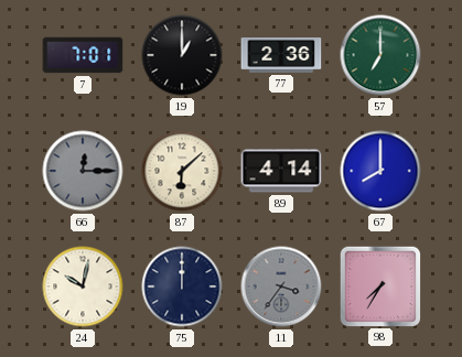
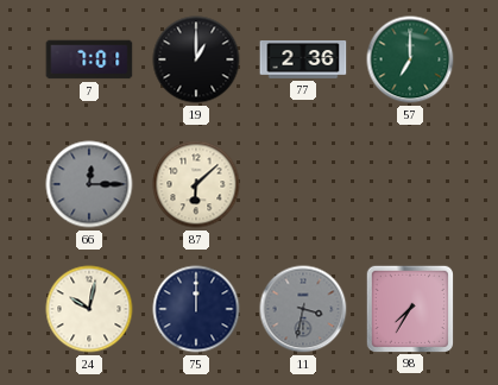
89: 4:14 -> none
67: 8:00 -> none
11: 3:36 -> 3:32
